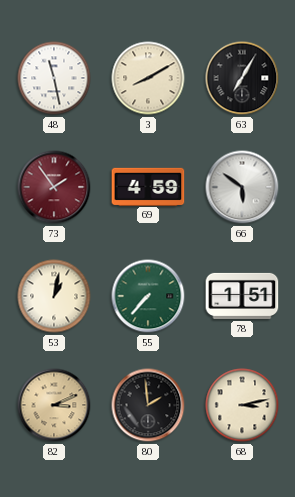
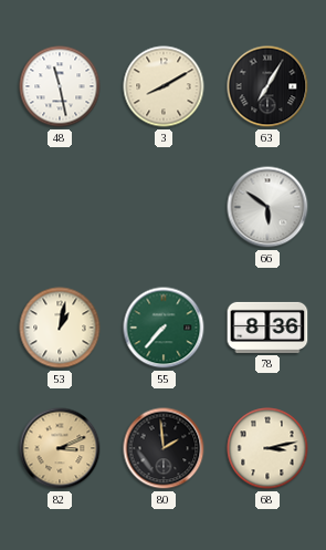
73: 1:54 -> none
69: 4:59 -> none
78: 1:51 -> 8:36
